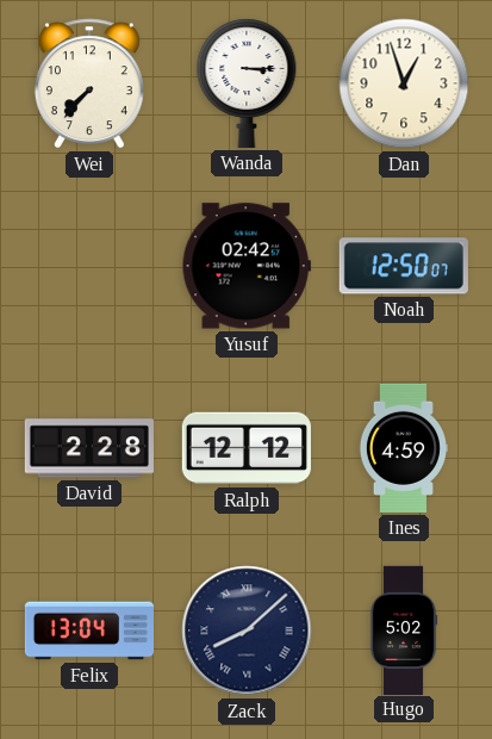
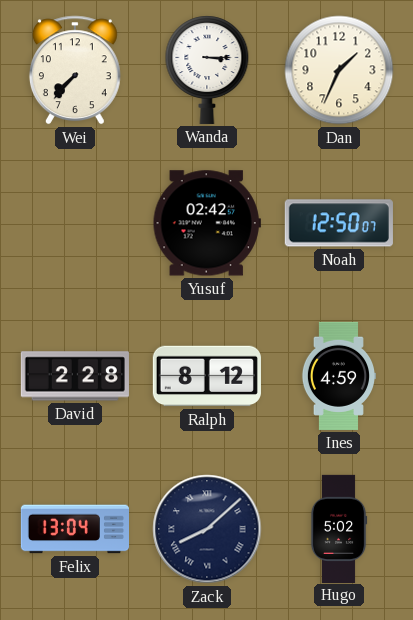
Dan: 12:57 -> 1:34
Ralph: 12:12 -> 8:12
